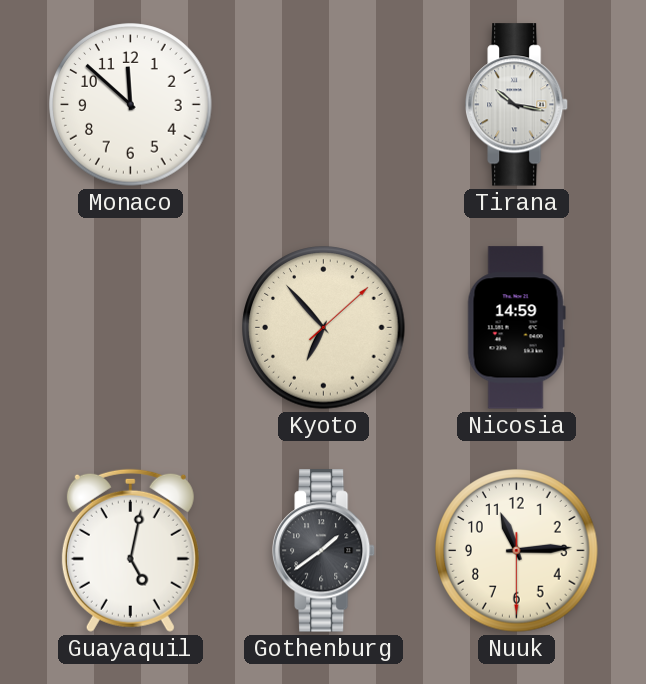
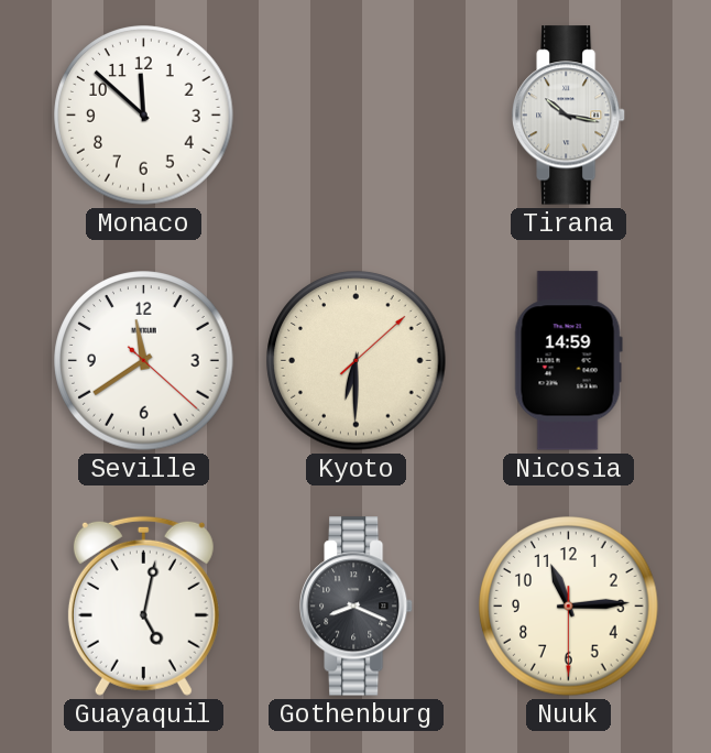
Seville: none -> 11:39
Kyoto: 6:53 -> 6:30
Gothenburg: 1:39 -> 8:19
